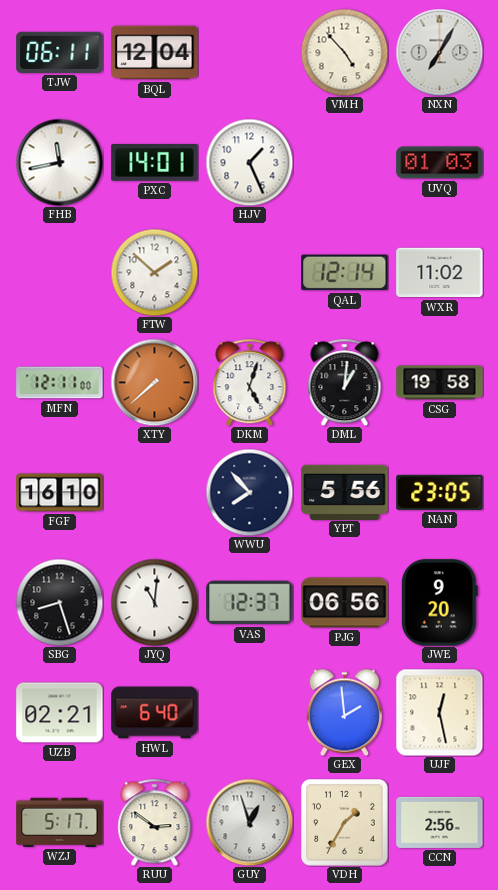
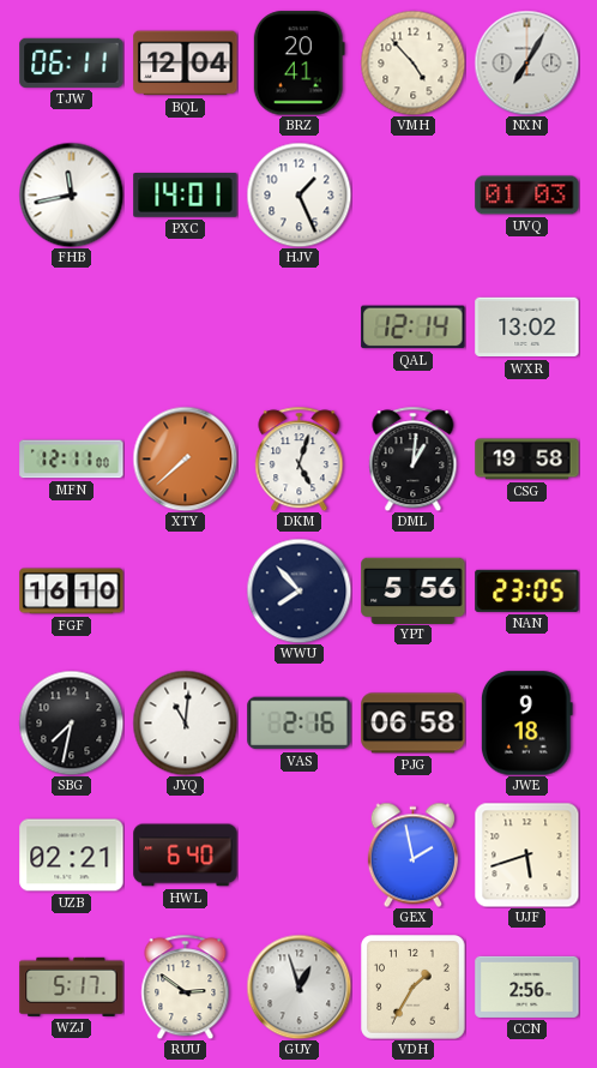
BRZ: none -> 20:41
FTW: 1:52 -> none
WXR: 11:02 -> 13:02
SBG: 8:27 -> 7:32
VAS: 12:37 -> 2:16
PJG: 06:56 -> 06:58
JWE: 9:20 -> 9:18
GEX: 1:59 -> 1:58
UJF: 12:28 -> 5:42
